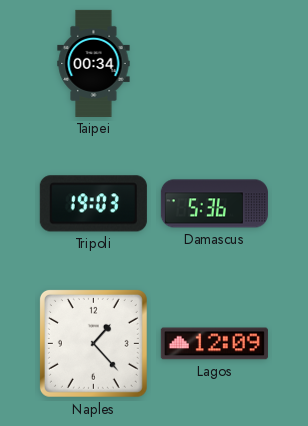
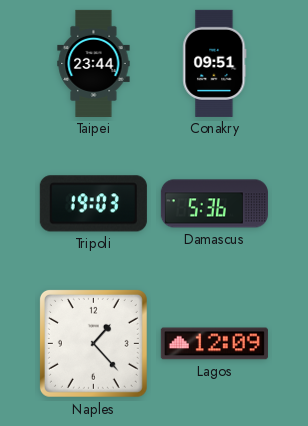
Taipei: 00:34 -> 23:44
Conakry: none -> 09:51
